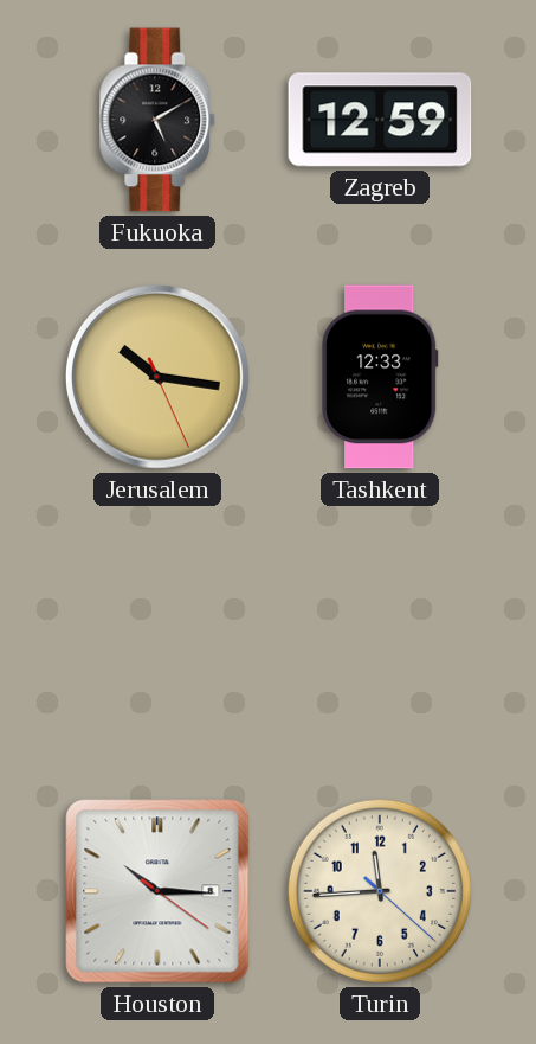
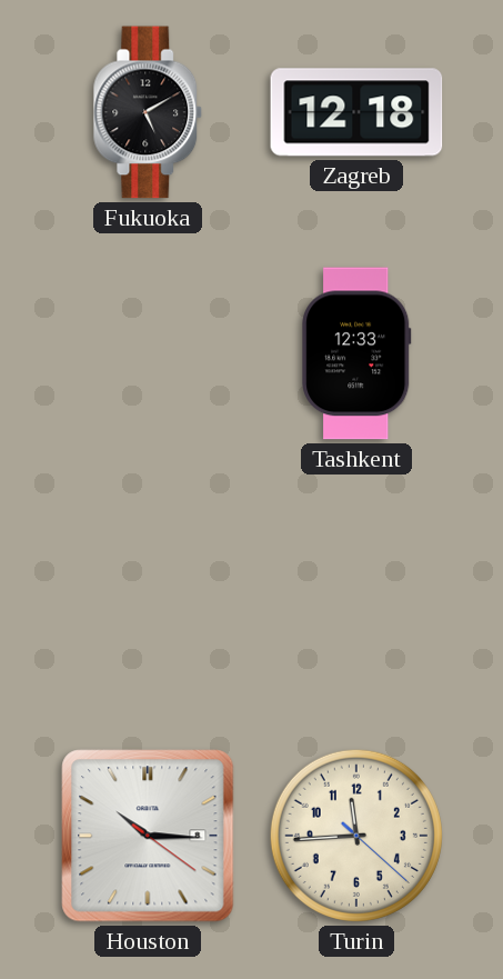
Zagreb: 12:59 -> 12:18
Jerusalem: 10:16 -> none
